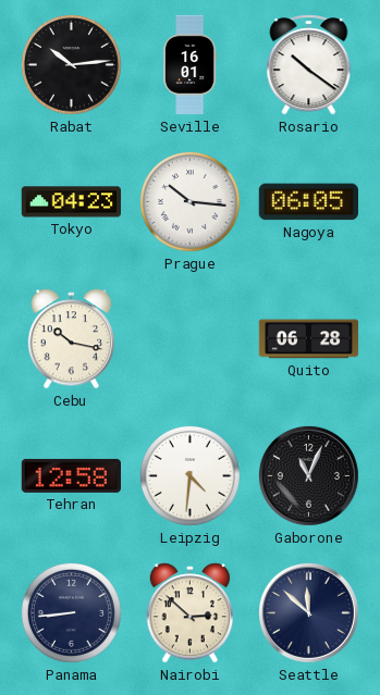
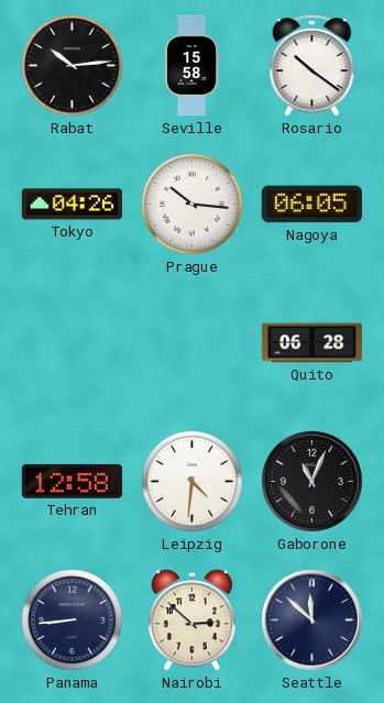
Seville: 16:01 -> 15:58
Tokyo: 04:23 -> 04:26
Cebu: 10:17 -> none
